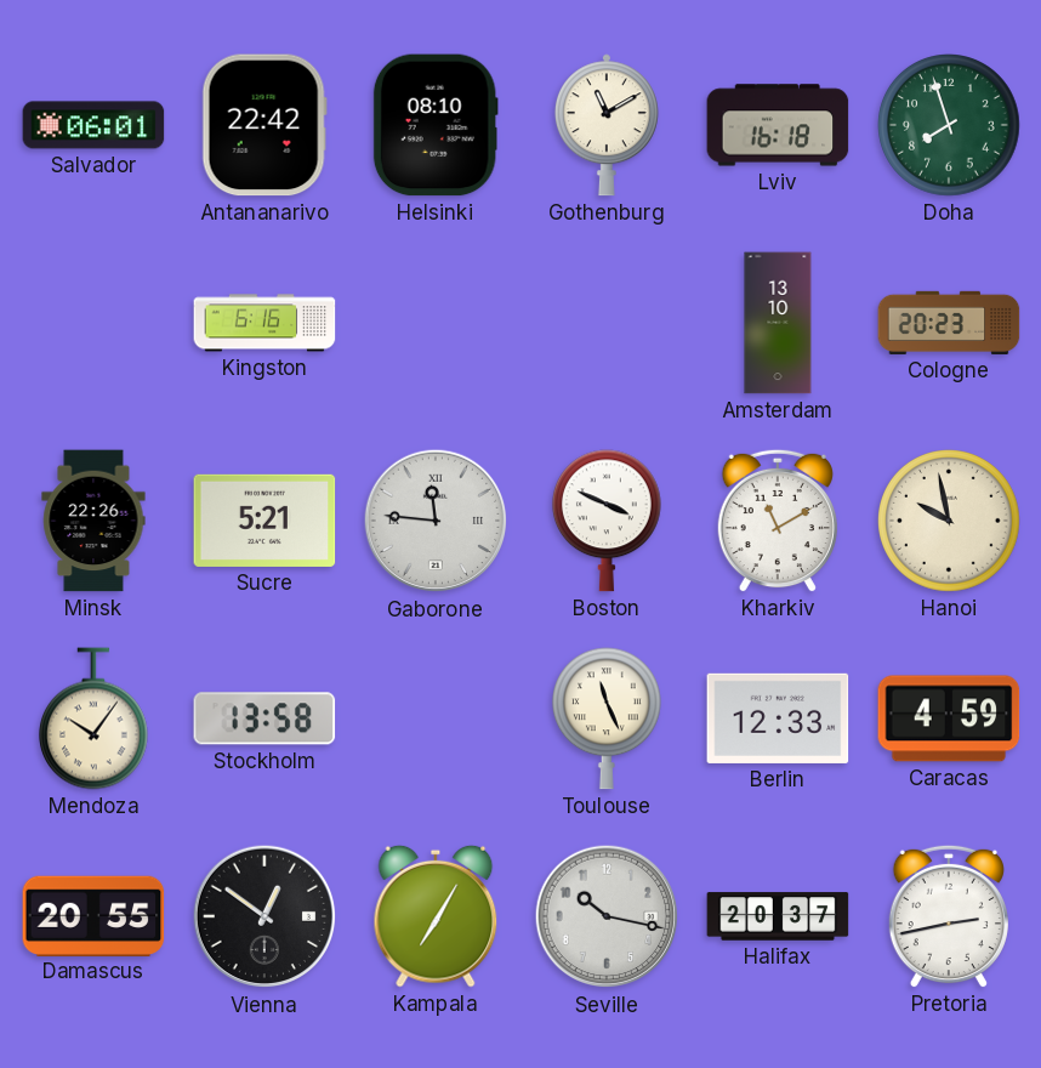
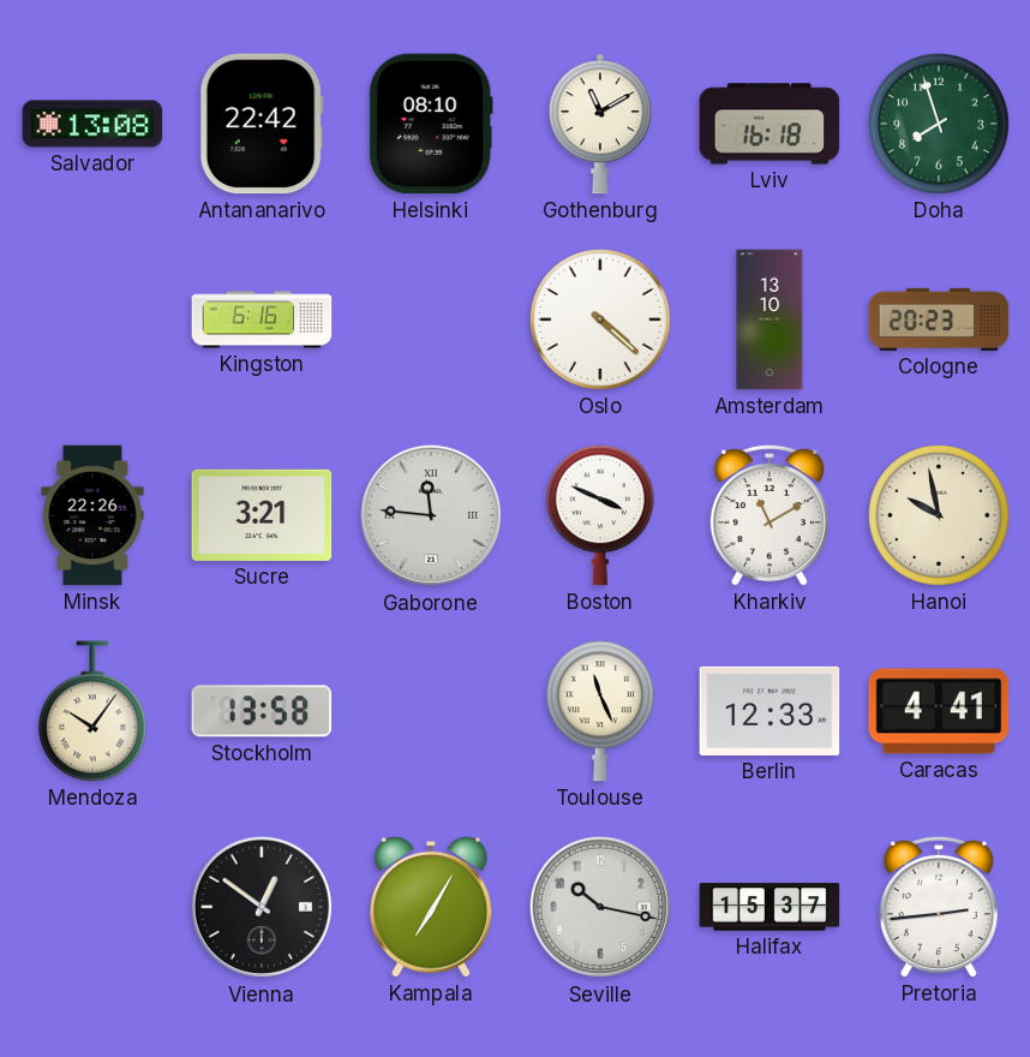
Salvador: 06:01 -> 13:08
Oslo: none -> 4:22
Sucre: 5:21 -> 3:21
Caracas: 4:59 -> 4:41
Damascus: 20:55 -> none
Halifax: 20:37 -> 15:37
Pretoria: 2:43 -> 2:44
